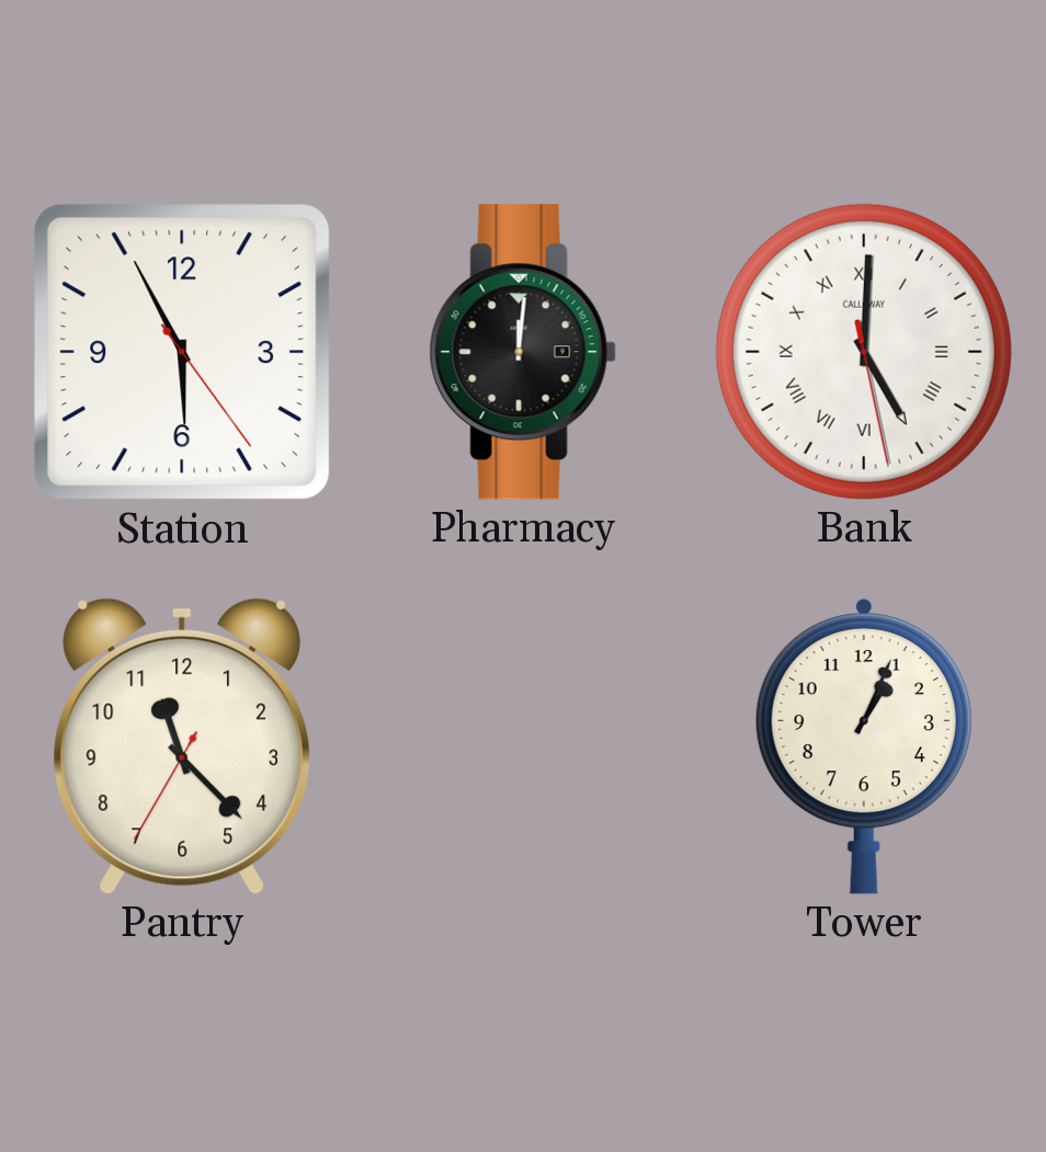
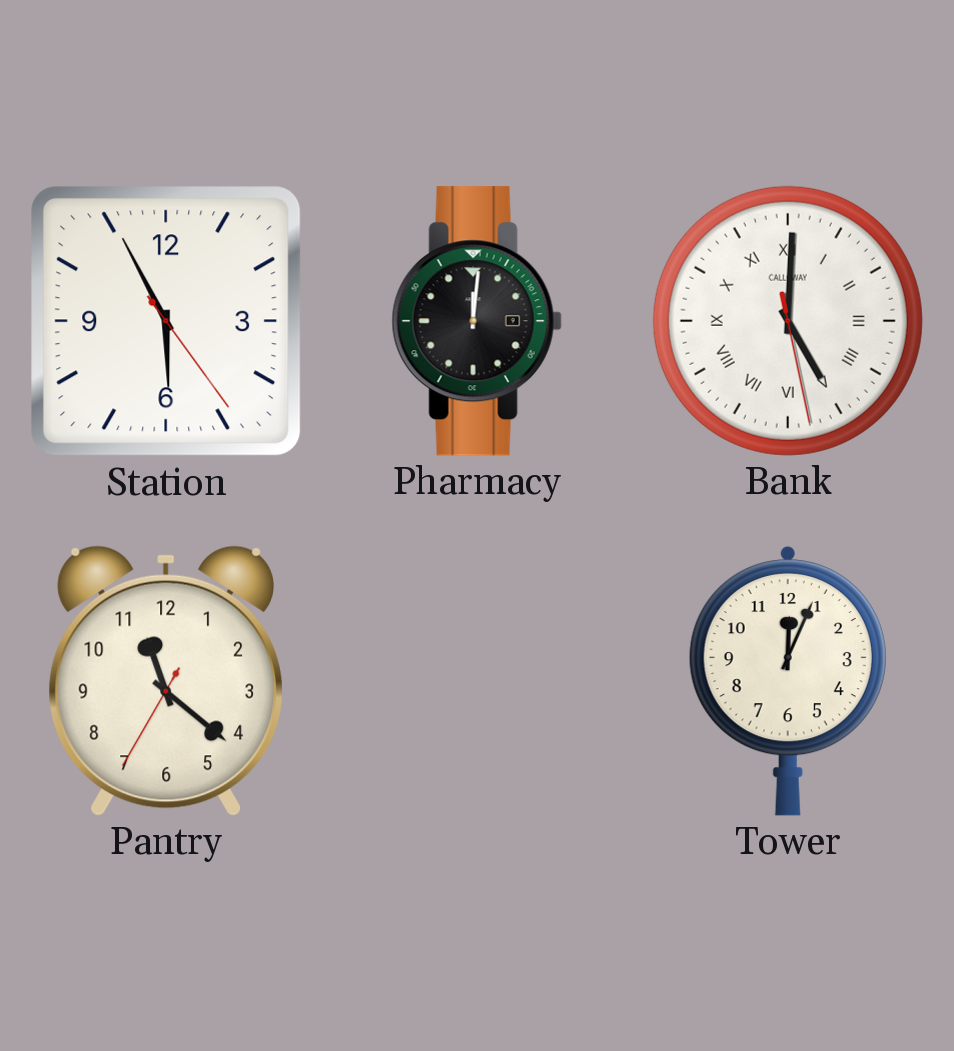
Pantry: 11:22 -> 11:21
Tower: 1:04 -> 12:04
